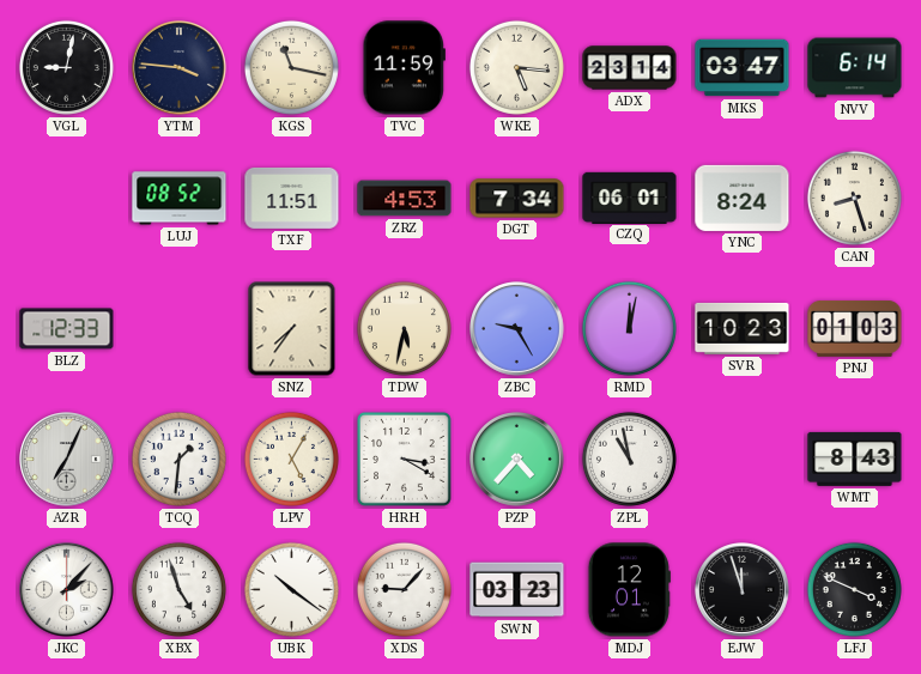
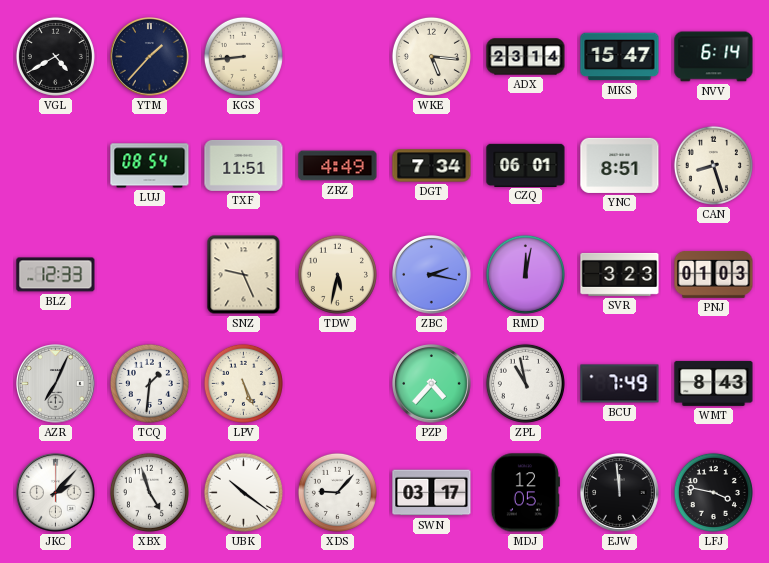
VGL: 9:02 -> 4:40
YTM: 3:46 -> 1:37
KGS: 11:17 -> 8:44
TVC: 11:59 -> none
MKS: 03:47 -> 15:47
LUJ: 08:52 -> 08:54
ZRZ: 4:53 -> 4:49
YNC: 8:24 -> 8:51
SNZ: 7:36 -> 9:26
ZBC: 9:25 -> 2:17
SVR: 10:23 -> 3:23
LPV: 5:05 -> 5:26
HRH: 3:20 -> none
BCU: none -> 7:49
SWN: 03:23 -> 03:17
MDJ: 12:01 -> 12:05
EJW: 11:57 -> 11:59
LFJ: 3:49 -> 3:47
